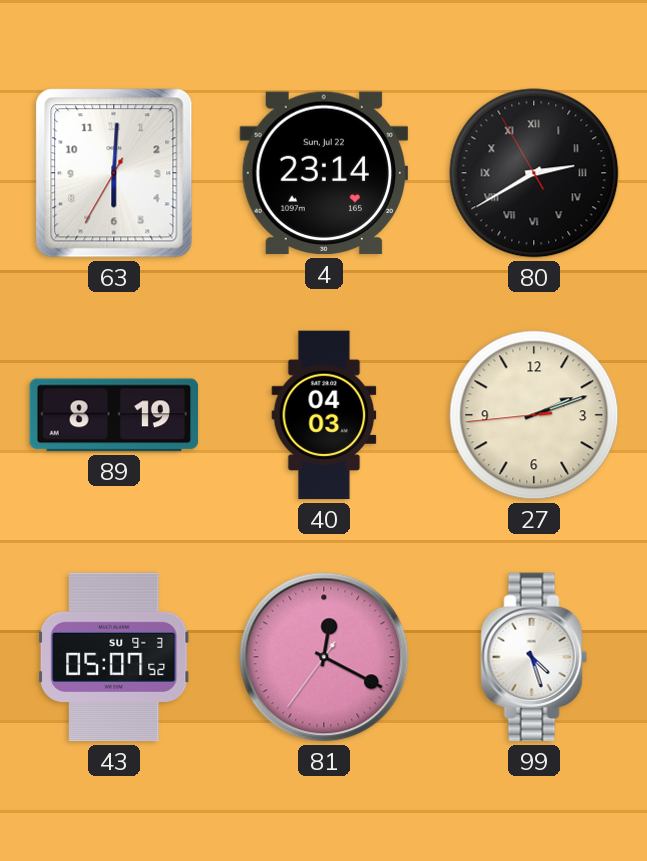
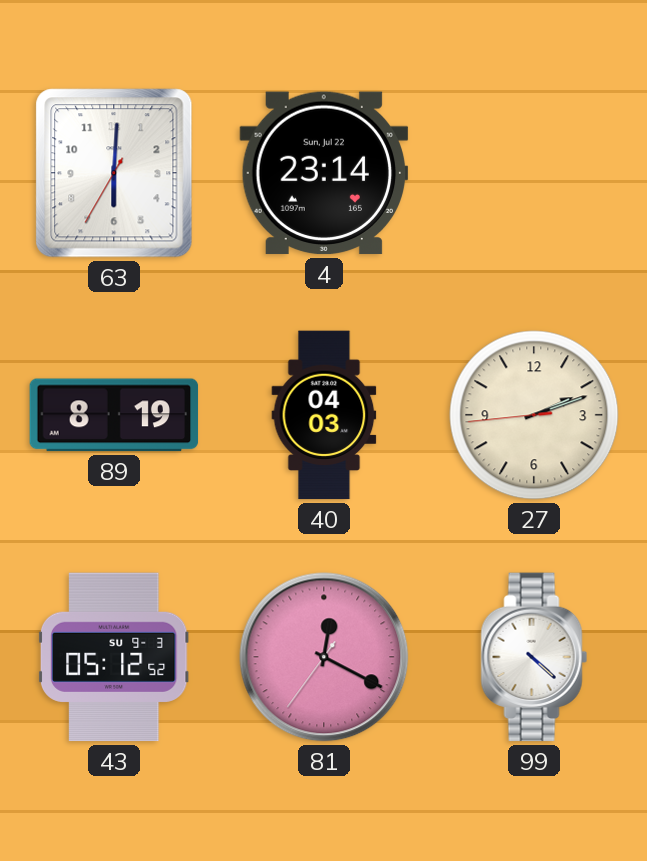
80: 2:39 -> none
43: 05:07 -> 05:12
99: 4:27 -> 4:22
